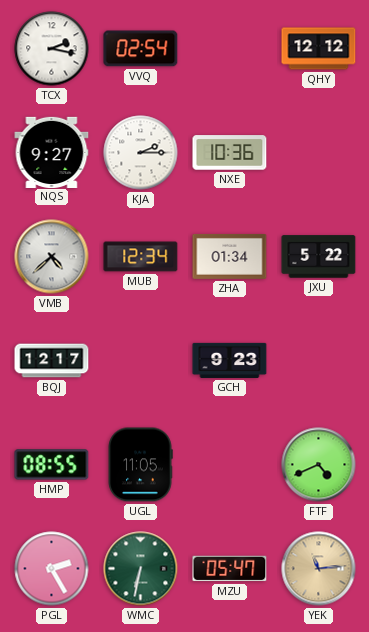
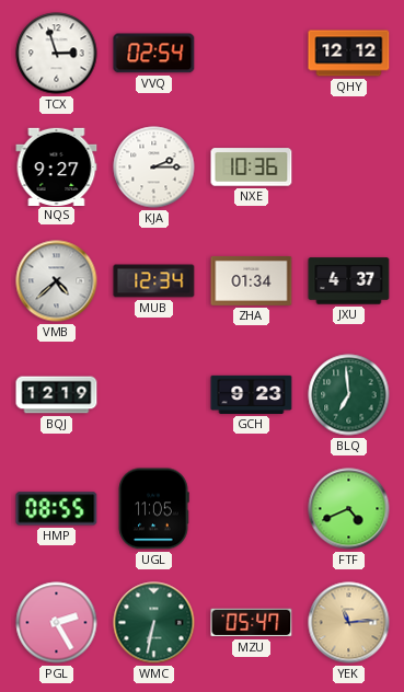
TCX: 2:17 -> 2:57
JXU: 5:22 -> 4:37
BQJ: 12:17 -> 12:19
BLQ: none -> 6:59
